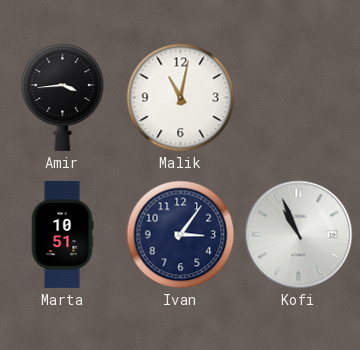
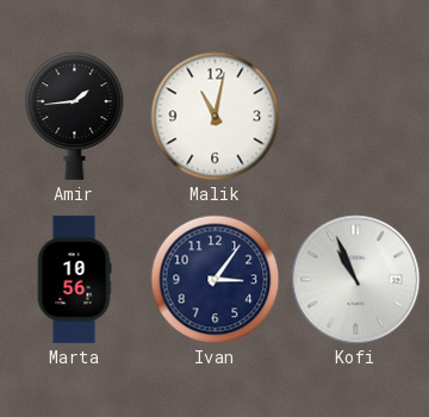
Amir: 3:44 -> 1:44
Marta: 10:51 -> 10:56
